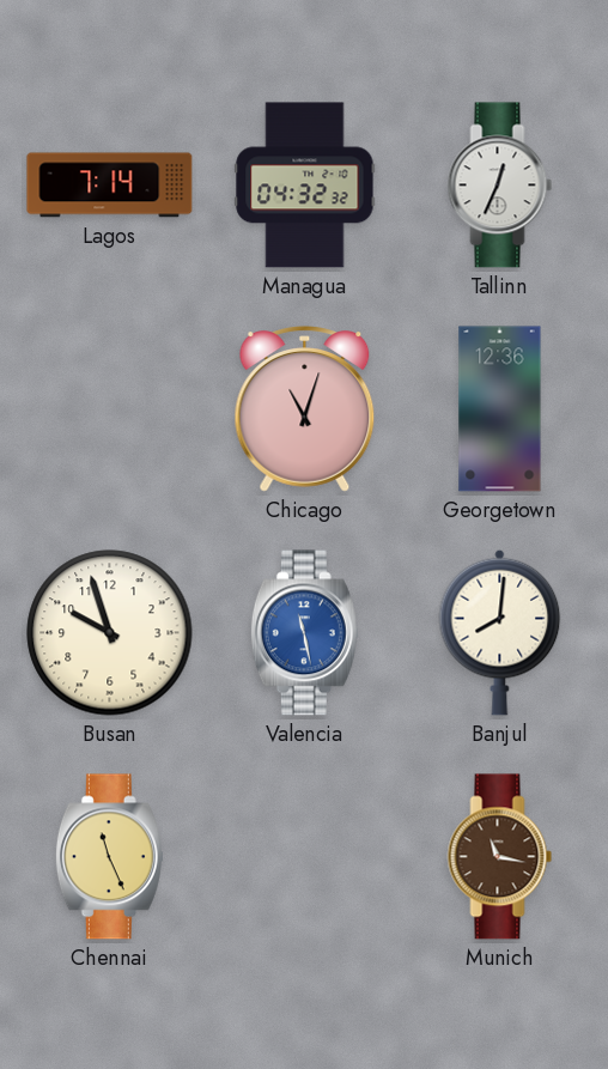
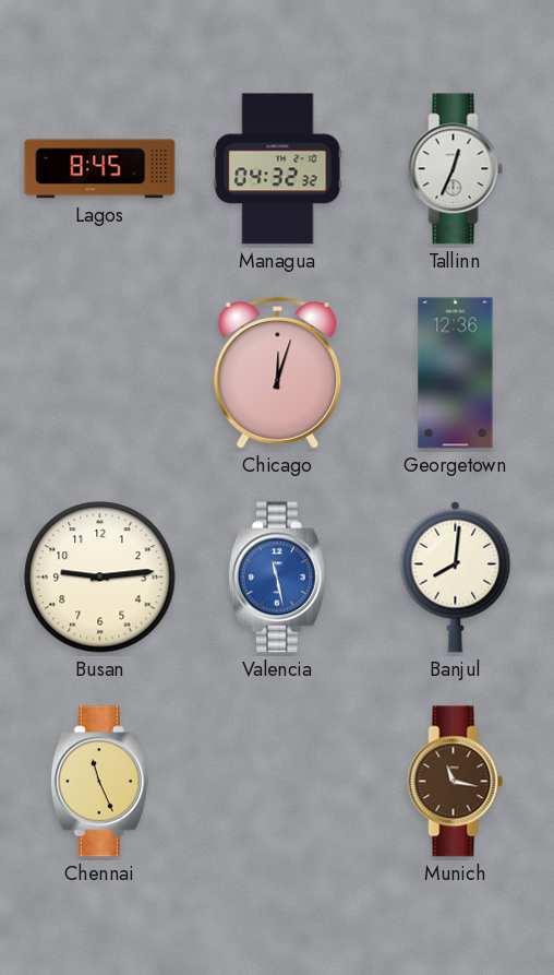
Lagos: 7:14 -> 8:45
Chicago: 11:03 -> 12:03
Busan: 9:57 -> 9:14
